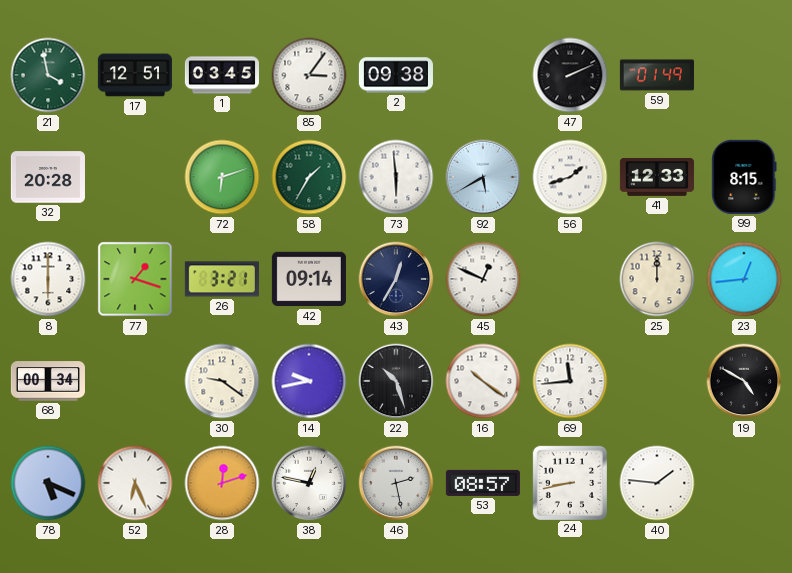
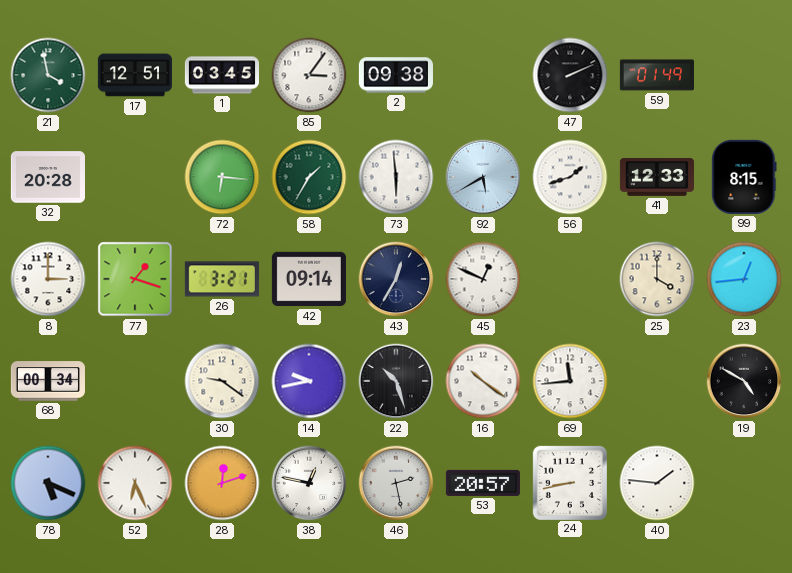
72: 6:12 -> 6:16
8: 6:00 -> 3:00
25: 12:00 -> 4:00
53: 08:57 -> 20:57
